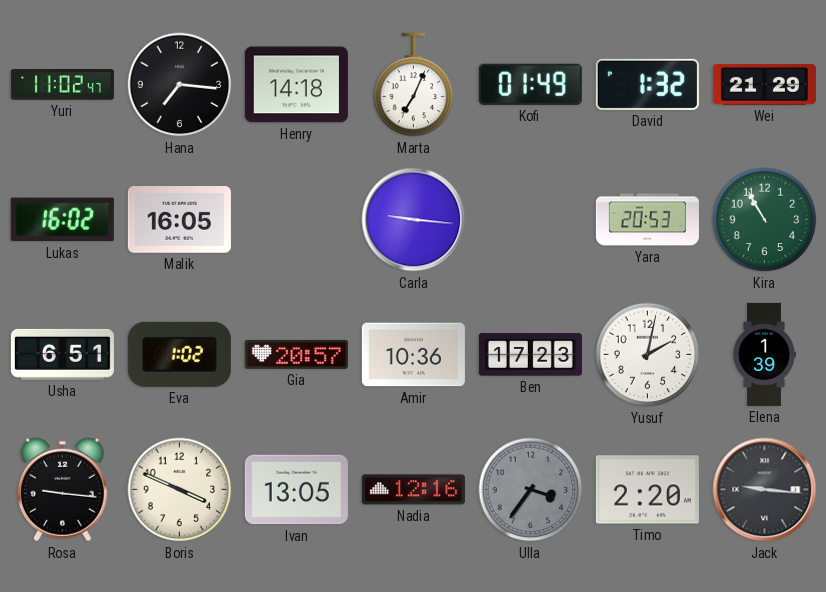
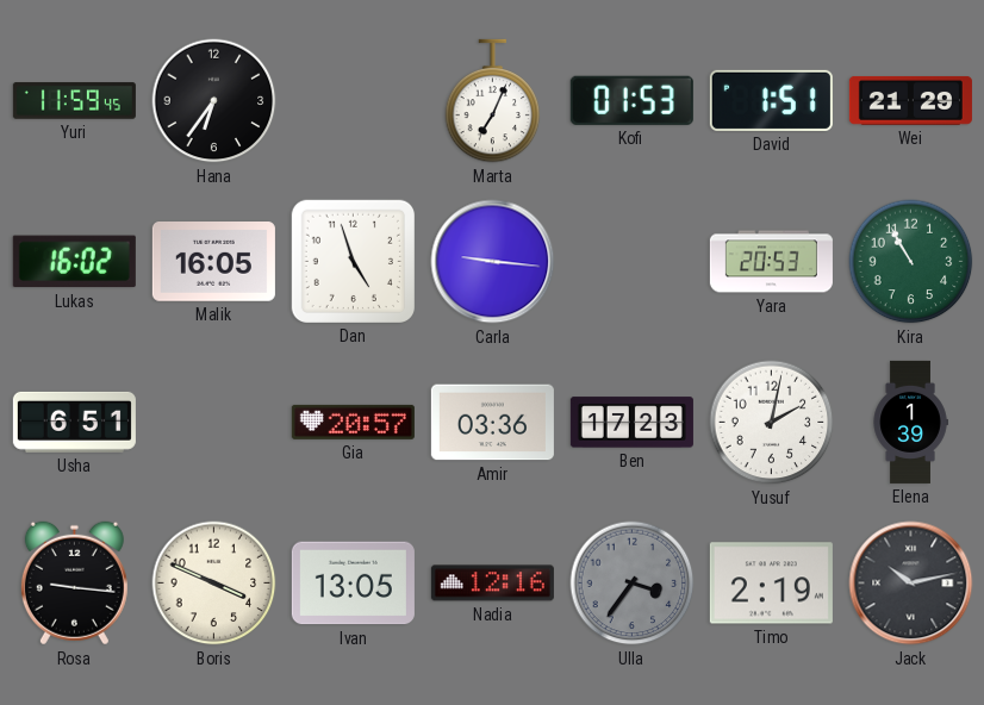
Yuri: 11:02 -> 11:59
Hana: 7:16 -> 6:36
Henry: 14:18 -> none
Kofi: 01:49 -> 01:53
David: 1:32 -> 1:51
Dan: none -> 4:57
Eva: 1:02 -> none
Amir: 10:36 -> 03:36
Timo: 2:20 -> 2:19
Jack: 9:16 -> 10:13
